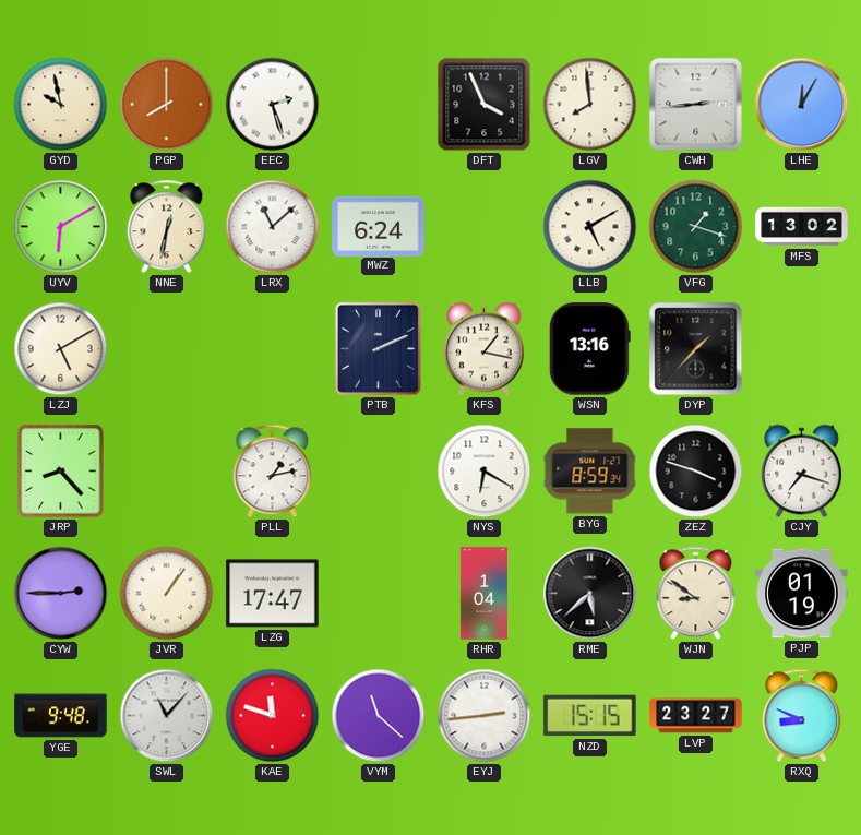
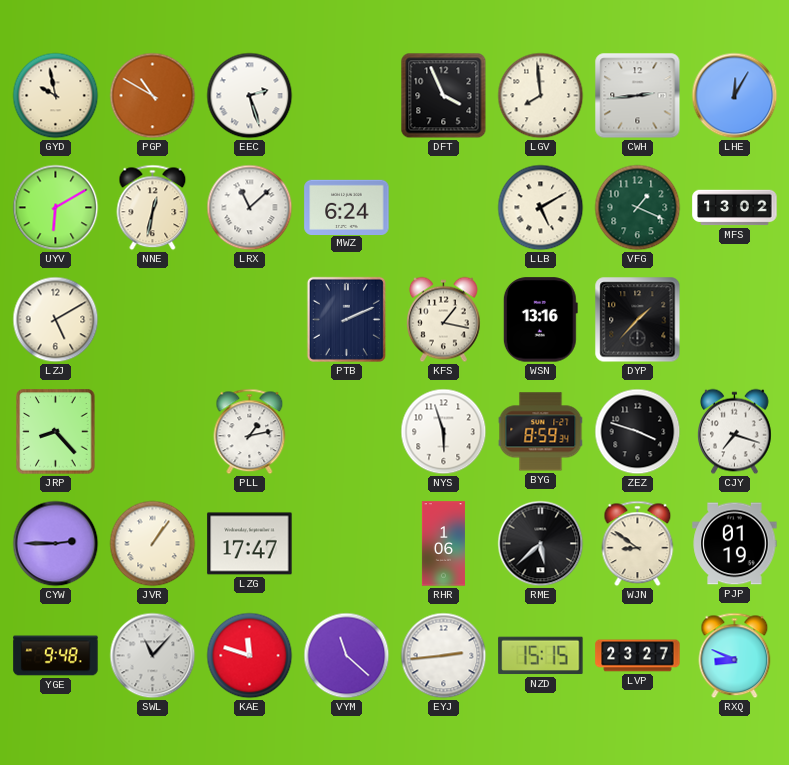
PGP: 8:00 -> 10:50
VFG: 1:18 -> 1:19
NYS: 6:20 -> 5:57
RHR: 1:04 -> 1:06
